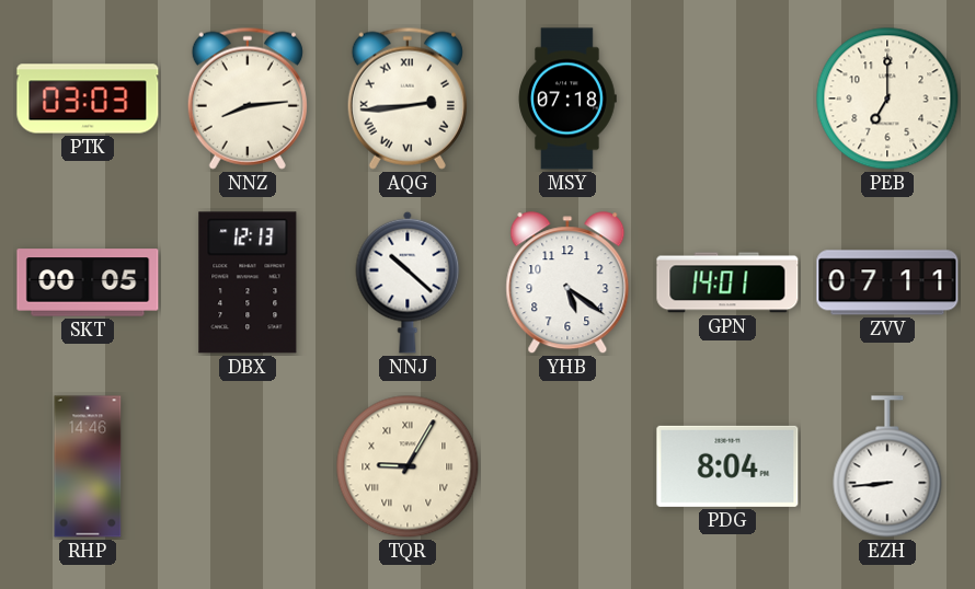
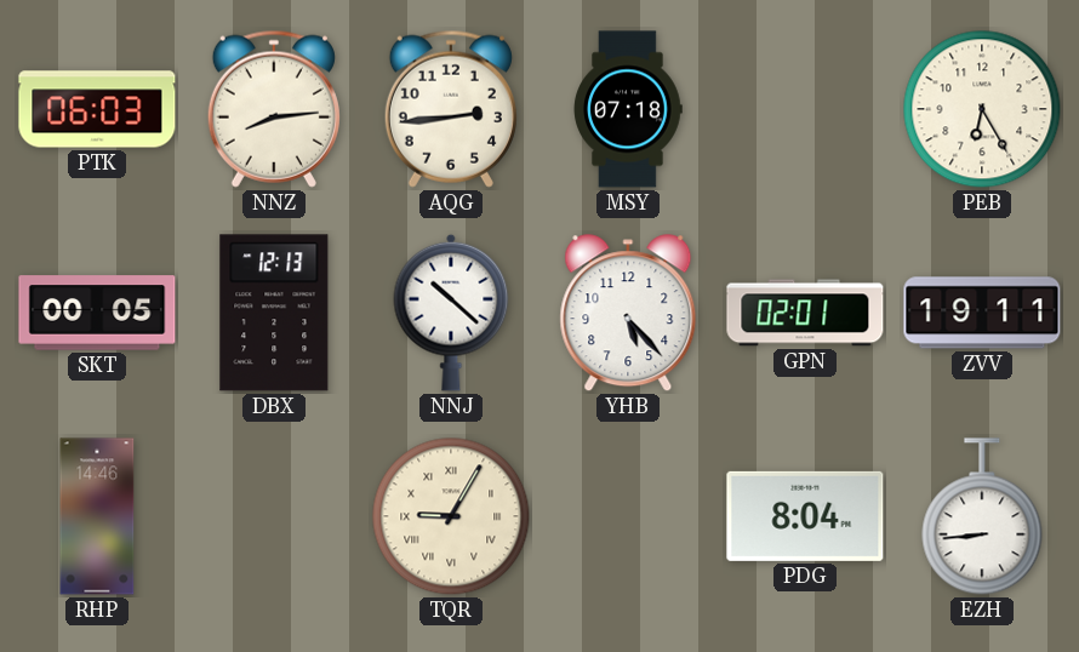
PTK: 03:03 -> 06:03
AQG numerals: Roman -> Arabic
PEB: 7:00 -> 6:25
YHB: 5:21 -> 5:23
GPN: 14:01 -> 02:01
ZVV: 07:11 -> 19:11
